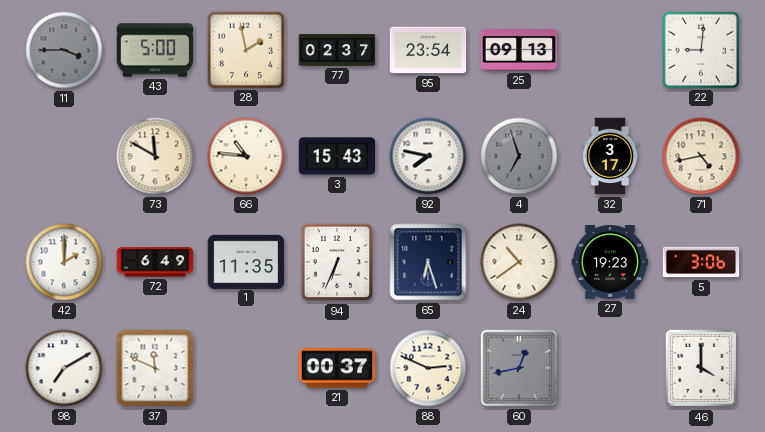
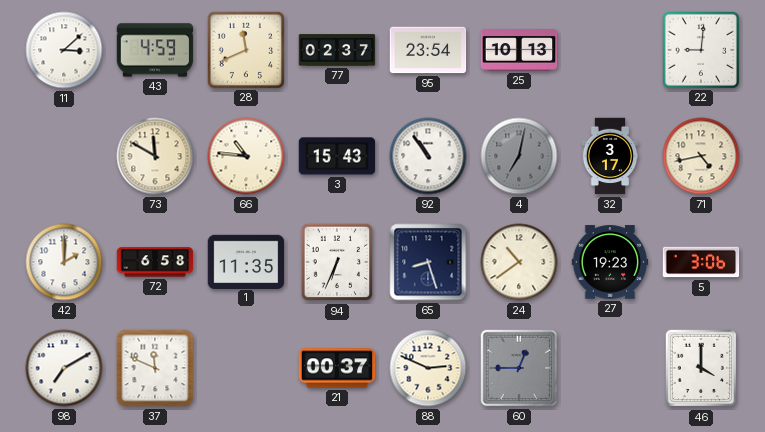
11: 3:45 -> 3:08
11 dial: grey -> white
43: 5:00 -> 4:59
28: 1:58 -> 11:41
25: 09:13 -> 10:13
92: 7:47 -> 10:54
4: 6:57 -> 7:02
72: 6:49 -> 6:58
65: 6:27 -> 8:27
60: 12:43 -> 12:45
